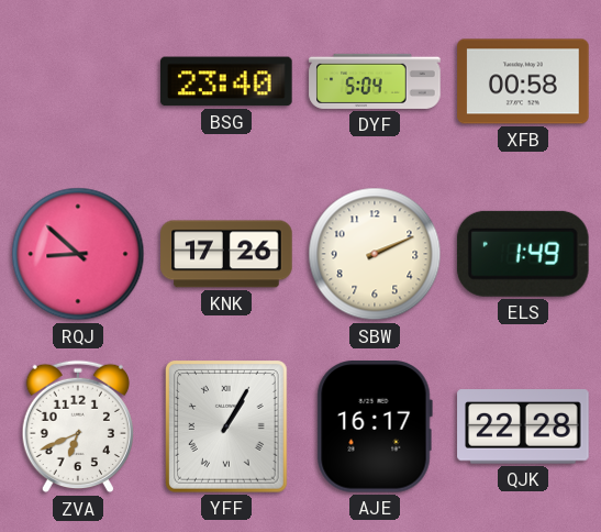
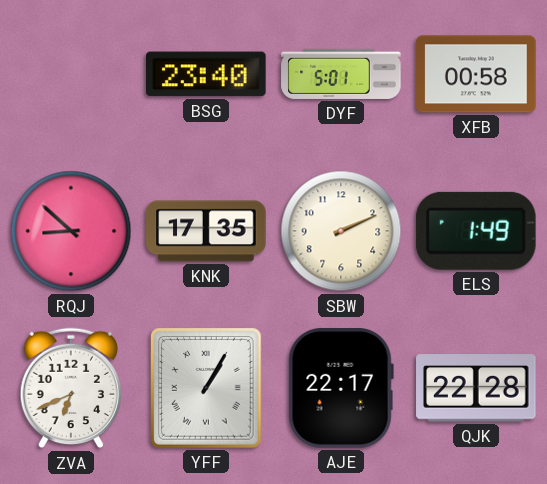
DYF: 5:04 -> 5:01
KNK: 17:26 -> 17:35
AJE: 16:17 -> 22:17
